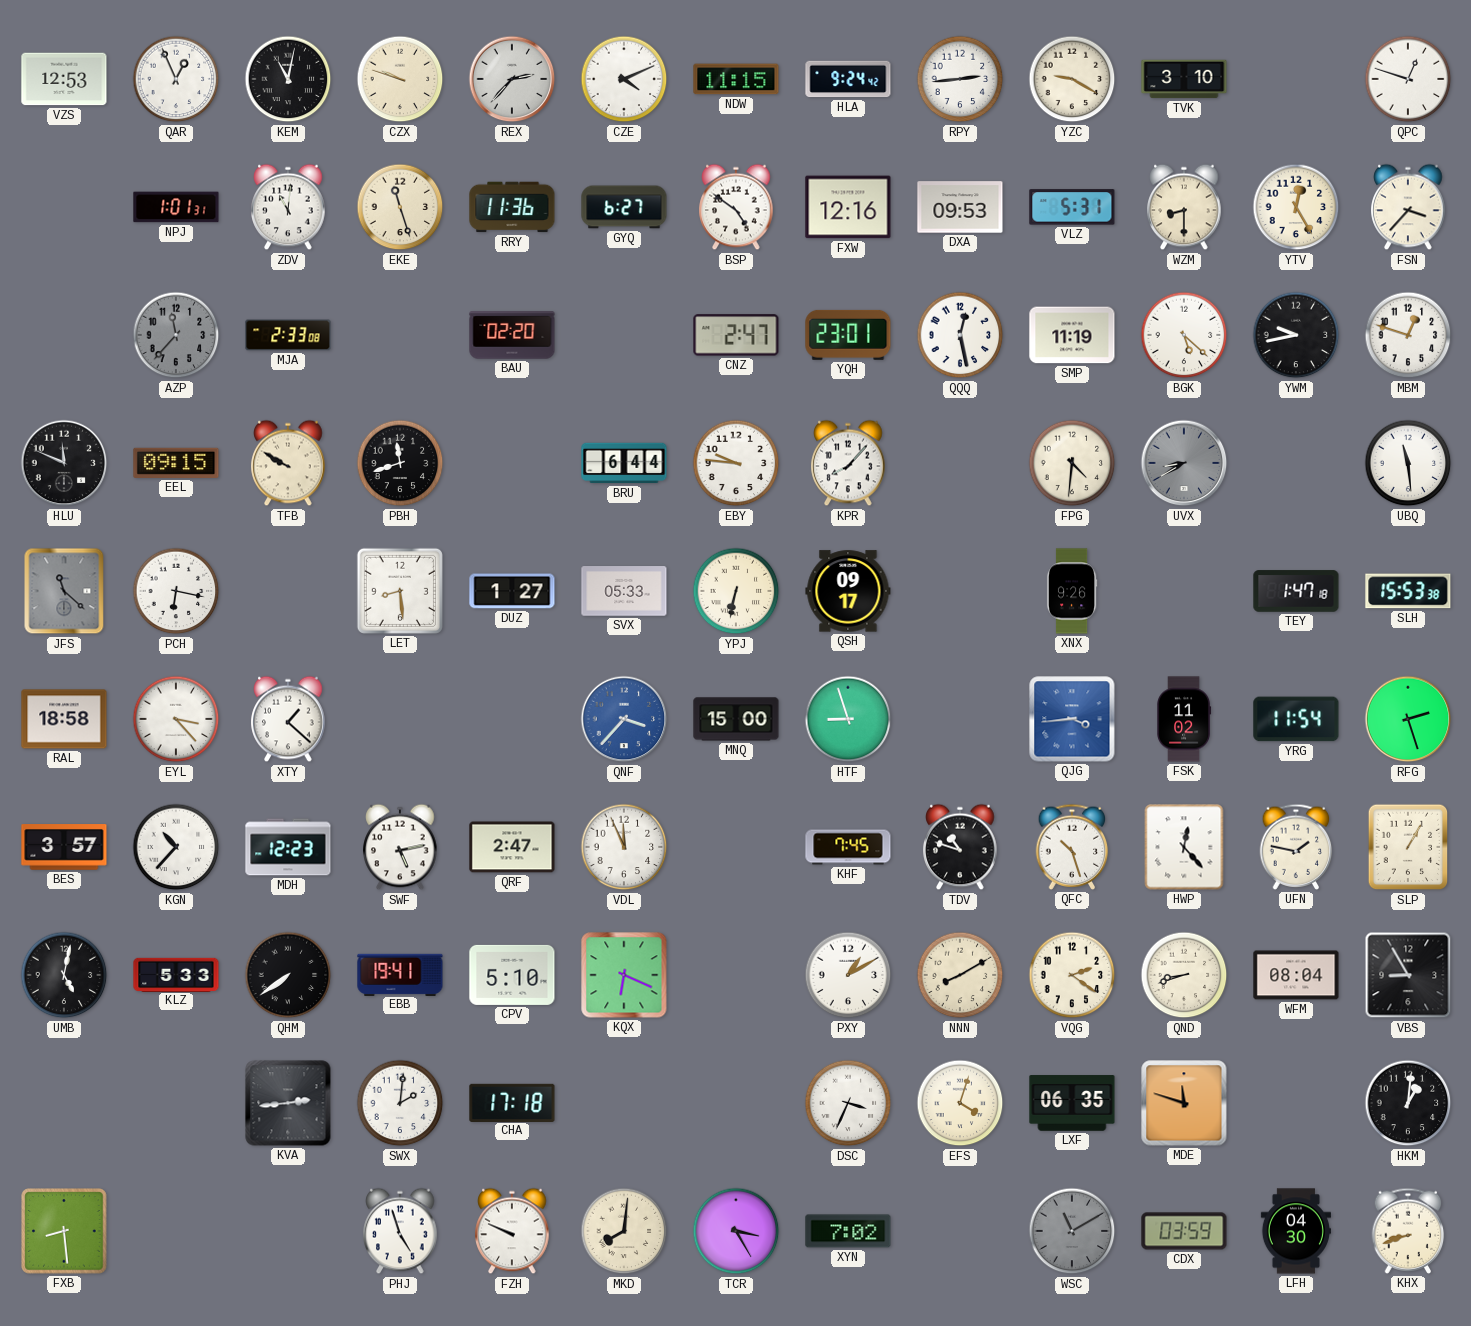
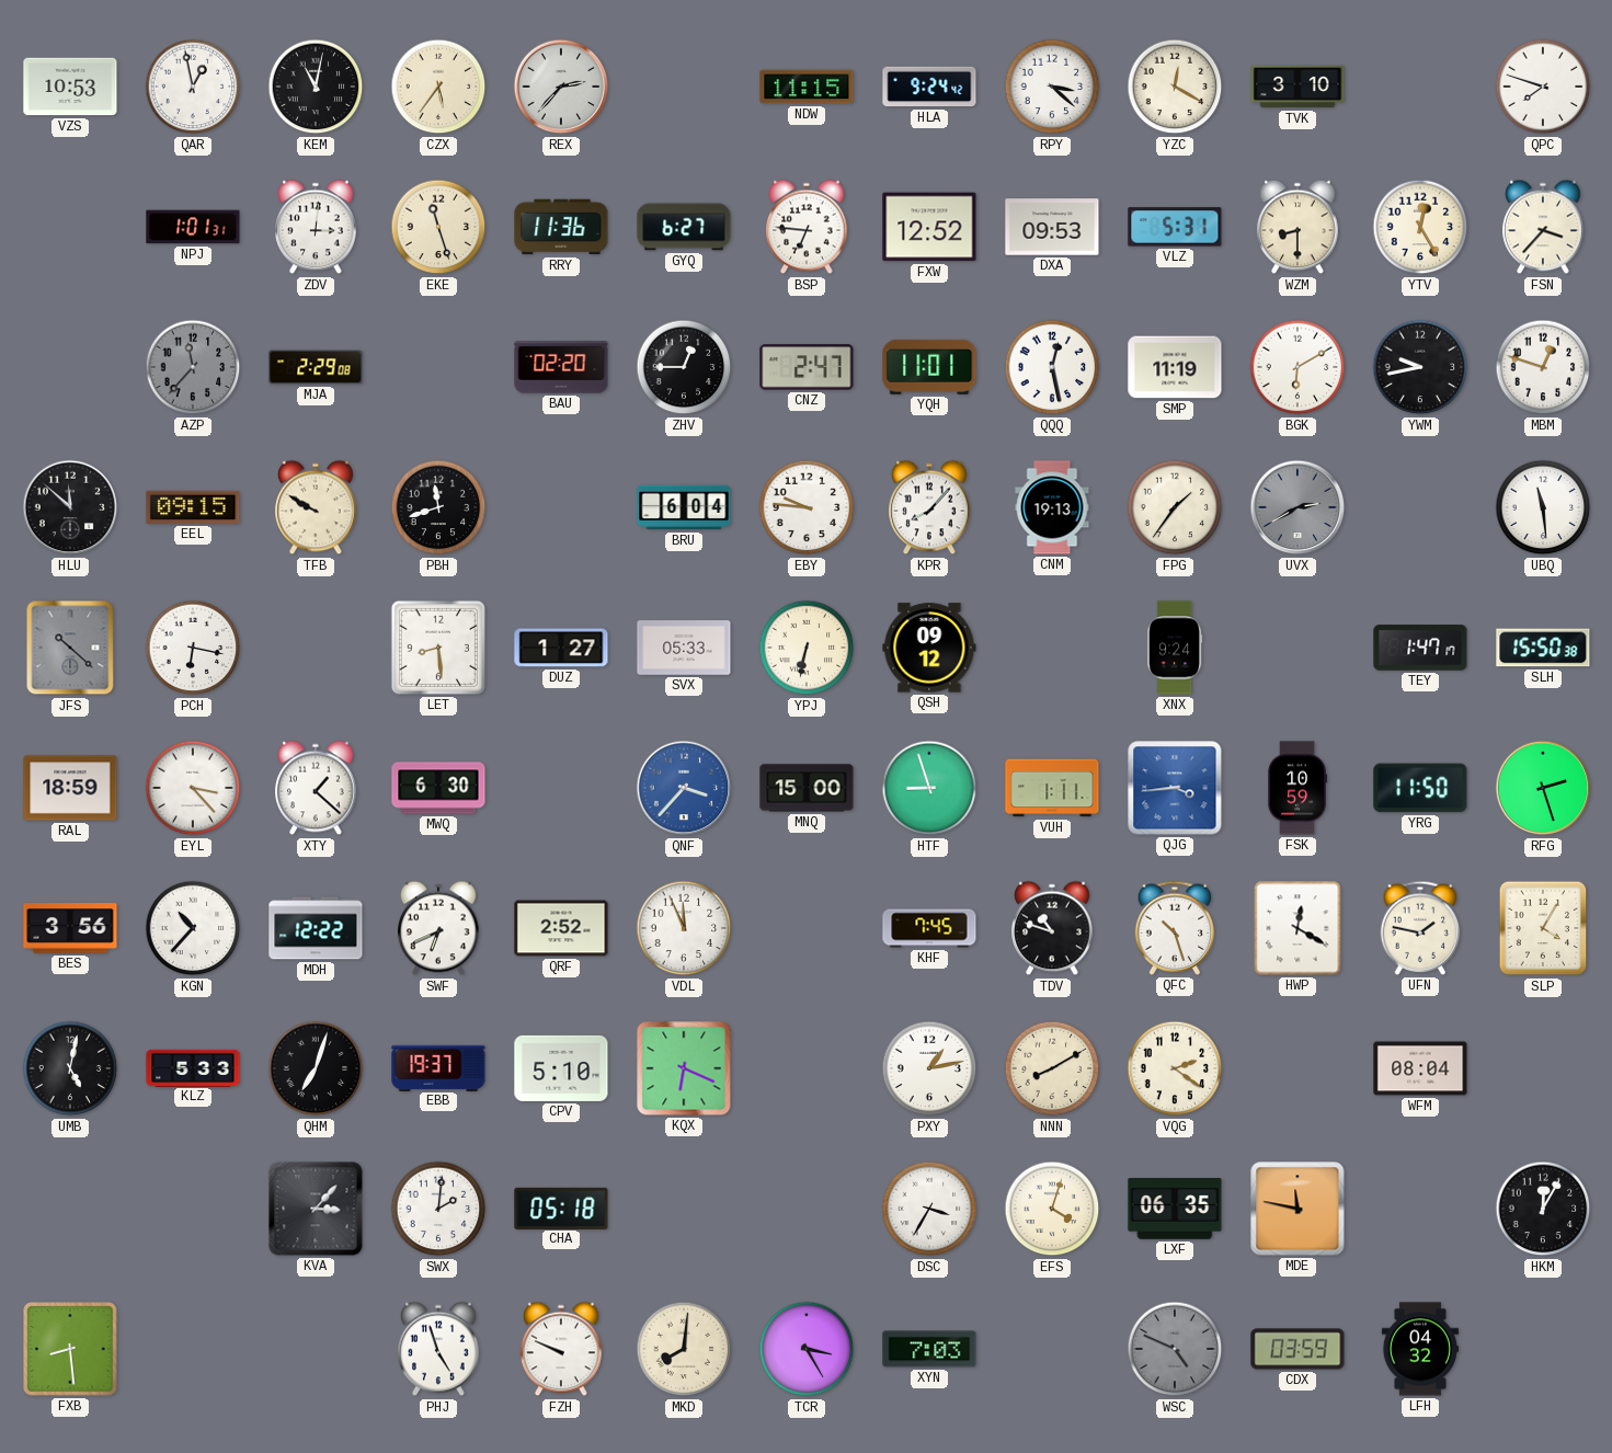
VZS: 12:53 -> 10:53
QAR: 12:56 -> 12:58
CZX: 9:48 -> 5:36
CZE: 4:11 -> none
RPY: 2:44 -> 3:22
YZC: 9:20 -> 12:20
QPC: 12:48 -> 7:48
ZDV: 11:01 -> 3:01
BSP: 4:51 -> 6:46
FXW: 12:16 -> 12:52
MJA: 2:33 -> 2:29
ZHV: none -> 12:45
YQH: 23:01 -> 11:01
BGK: 5:22 -> 6:10
HLU: 11:49 -> 11:52
BRU: 6:44 -> 6:04
CNM: none -> 19:13
FPG: 4:31 -> 1:36
UVX: 8:40 -> 2:40
JFS: 11:22 -> 10:22
QSH: 09:17 -> 09:12
XNX: 9:26 -> 9:24
TEY: 1:47:18 -> 1:47:17
SLH: 15:53 -> 15:50
RAL: 18:58 -> 18:59
MWQ: none -> 6:30
VUH: none -> 1:11
FSK: 11:02 -> 10:59
YRG: 11:54 -> 11:50
BES: 3:57 -> 3:56
MDH: 12:23 -> 12:22
SWF: 5:13 -> 6:41
QRF: 2:47 -> 2:52
HWP: 12:23 -> 12:20
SLP: 1:05 -> 4:05
QHM: 7:39 -> 7:03
EBB: 19:41 -> 19:37
PXY: 1:10 -> 1:13
QND: 8:42 -> none
VBS: 8:55 -> none
KVA: 2:44 -> 3:07
CHA: 17:18 -> 05:18
DSC: 3:34 -> 3:35
MDE: 11:48 -> 11:47
HKM: 1:01 -> 12:05
XYN: 7:02 -> 7:03
WSC: 11:10 -> 4:49
LFH: 04:30 -> 04:32
KHX: 8:42 -> none
